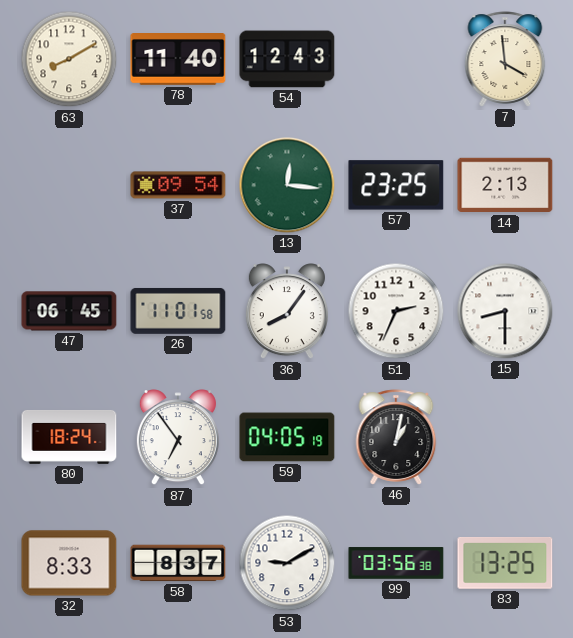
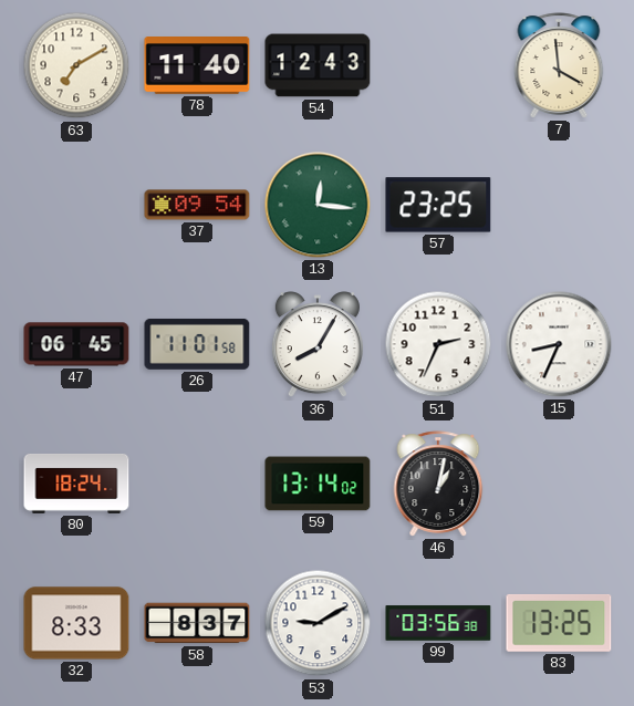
63: 8:10 -> 7:10
14: 2:13 -> none
36: 8:06 -> 8:05
15: 8:30 -> 8:34
87: 6:54 -> none
59: 04:05 -> 13:14
